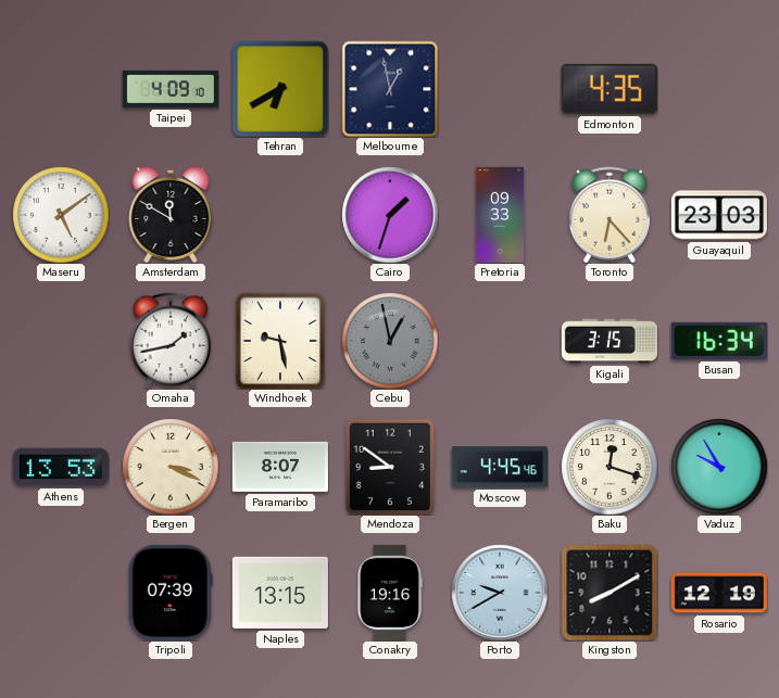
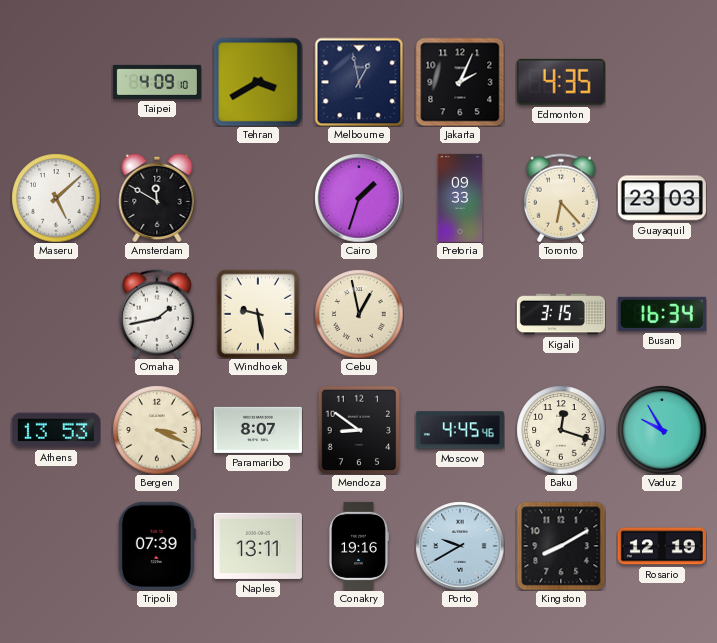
Tehran: 6:40 -> 3:40
Jakarta: none -> 2:04
Maseru: 5:09 -> 5:08
Cebu dial: grey -> cream
Naples: 13:15 -> 13:11
